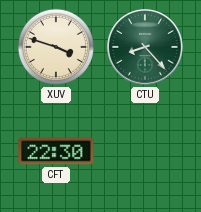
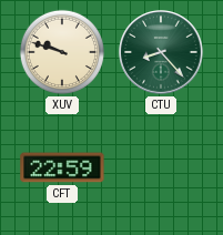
XUV: 3:48 -> 9:48
CFT: 22:30 -> 22:59
